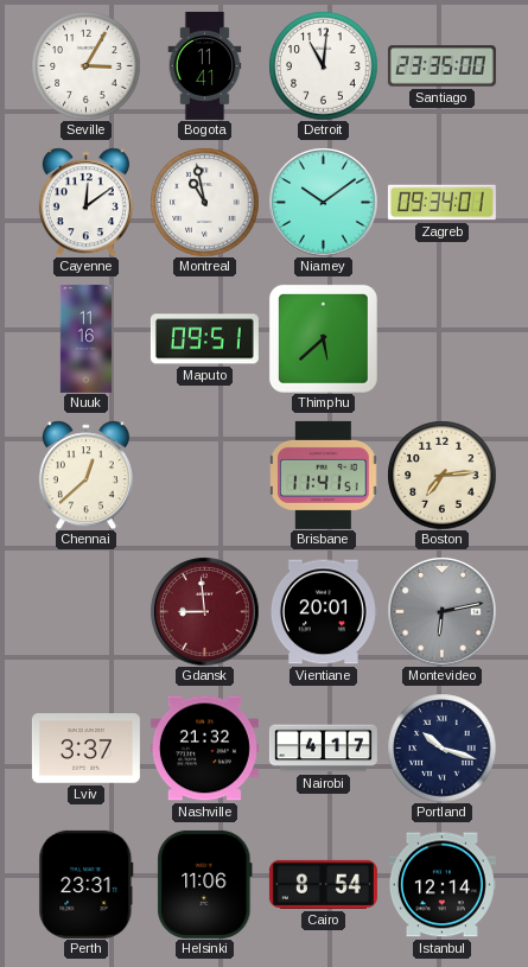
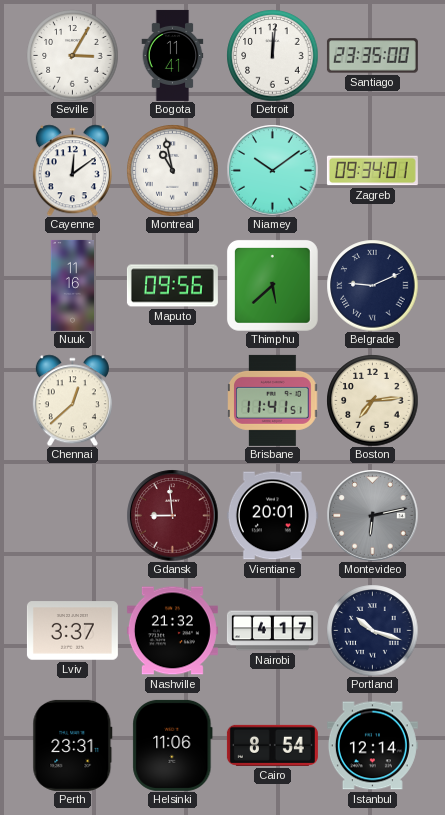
Detroit: 11:01 -> 12:01
Maputo: 09:51 -> 09:56
Belgrade: none -> 9:11
